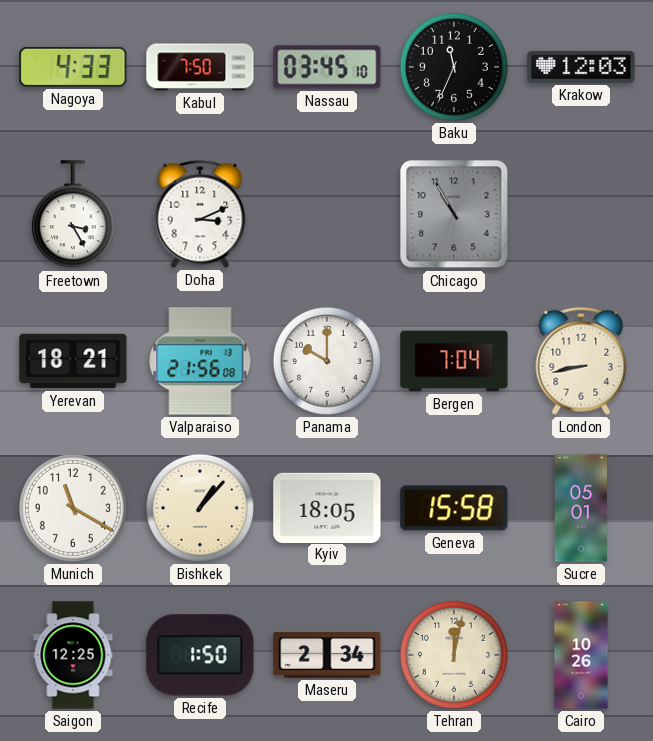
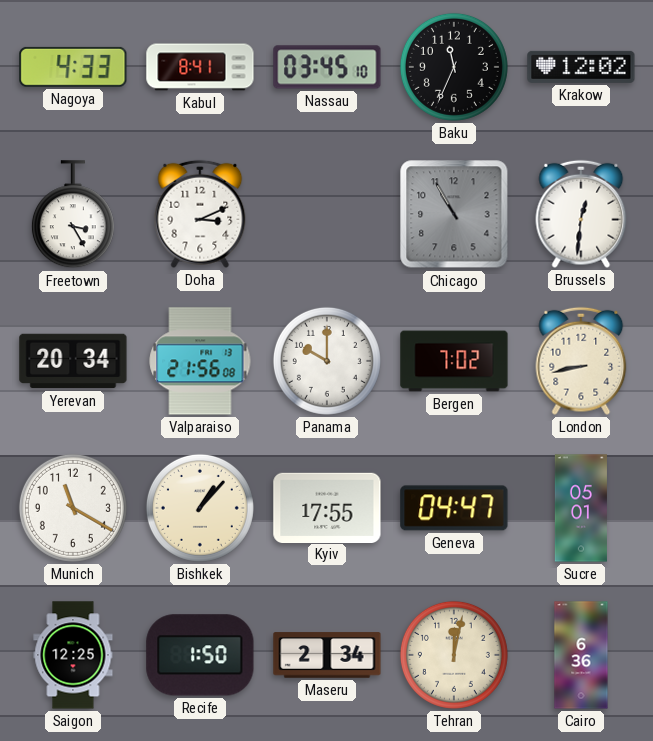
Kabul: 7:50 -> 8:41
Krakow: 12:03 -> 12:02
Brussels: none -> 12:31
Yerevan: 18:21 -> 20:34
Bergen: 7:04 -> 7:02
Kyiv: 18:05 -> 17:55
Geneva: 15:58 -> 04:47
Cairo: 10:26 -> 6:36
